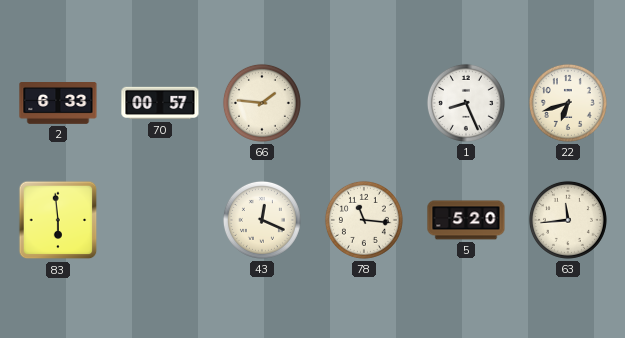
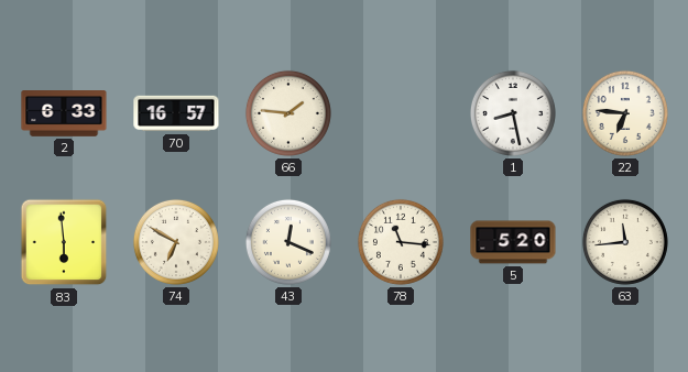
70: 00:57 -> 16:57
1: 8:26 -> 8:28
22: 6:42 -> 6:46
74: none -> 6:50
